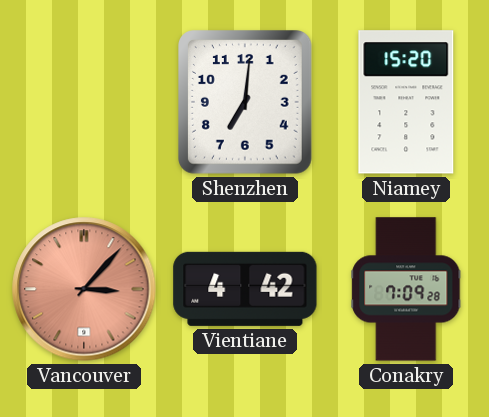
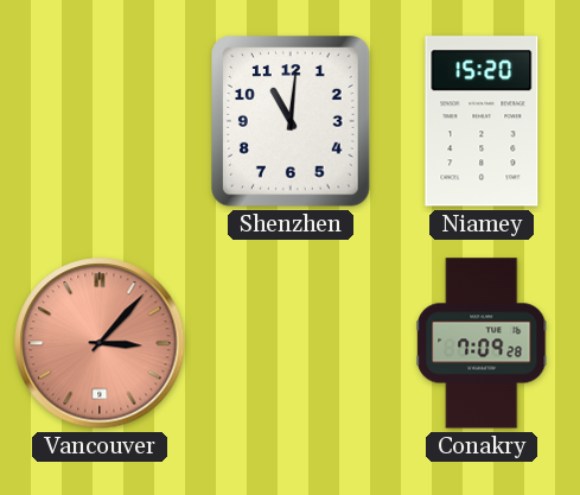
Shenzhen: 7:01 -> 11:01
Vientiane: 4:42 -> none
